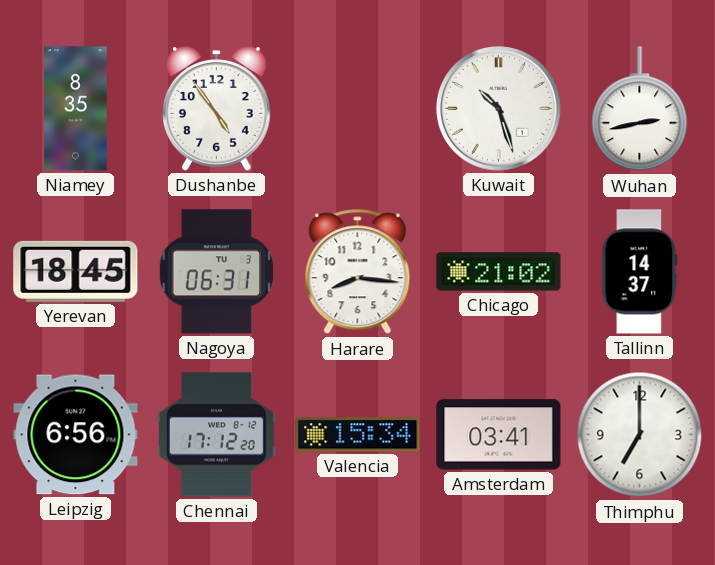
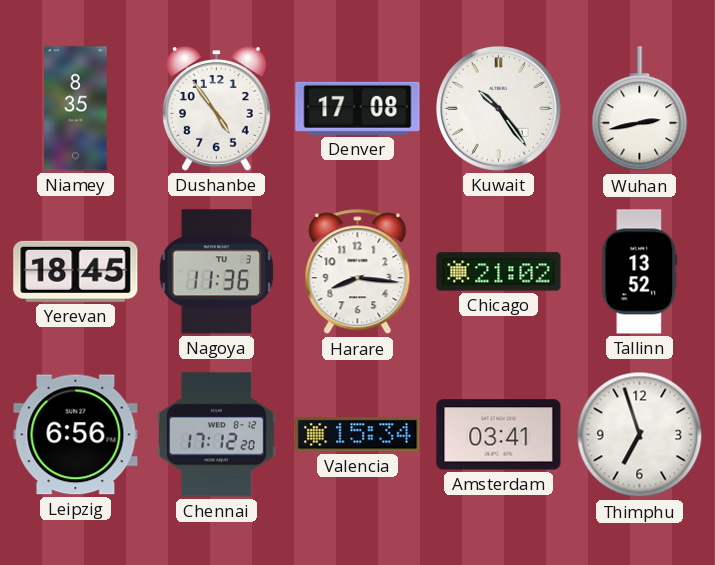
Denver: none -> 17:08
Kuwait: 10:27 -> 10:24
Nagoya: 06:31 -> 11:36
Tallinn: 14:37 -> 13:52
Thimphu: 7:00 -> 6:57
